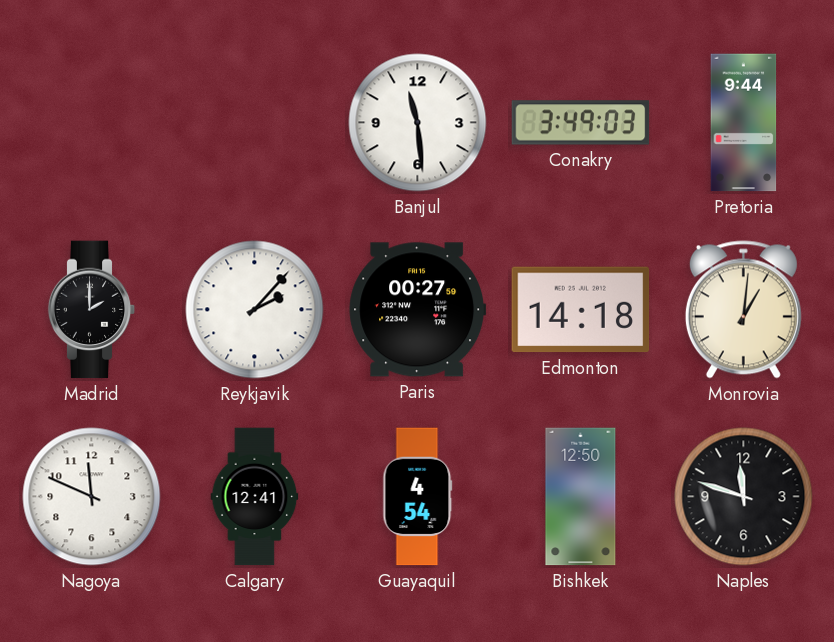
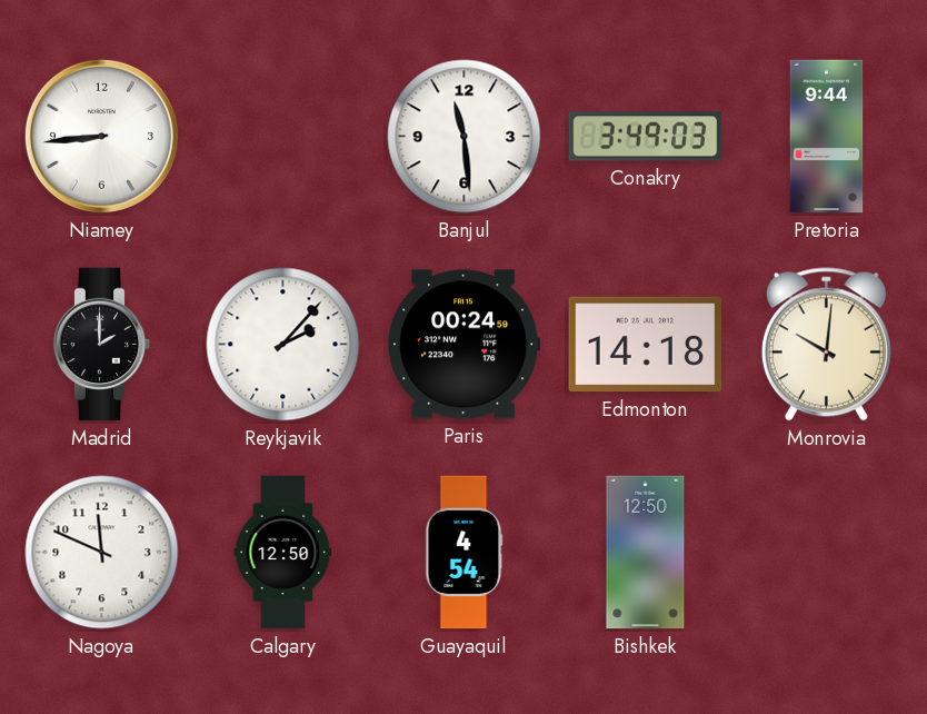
Niamey: none -> 8:44
Paris: 00:27 -> 00:24
Monrovia: 1:01 -> 10:01
Calgary: 12:41 -> 12:50
Naples: 11:48 -> none
